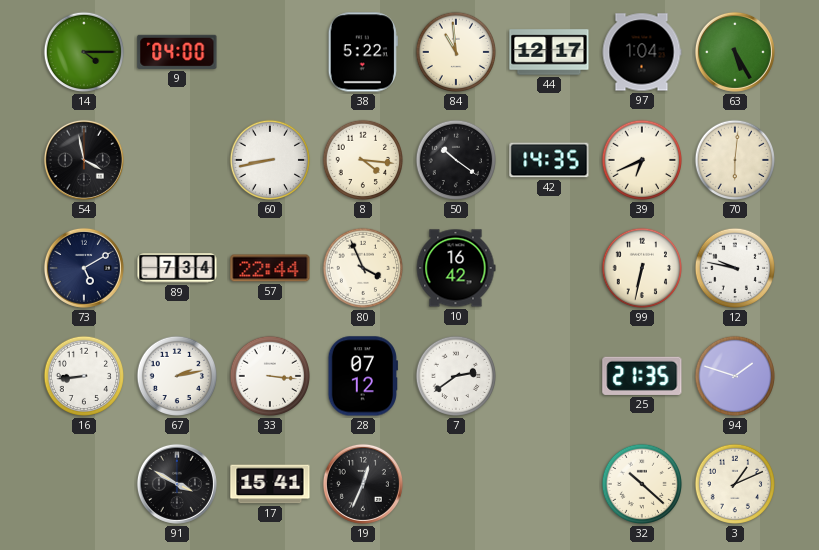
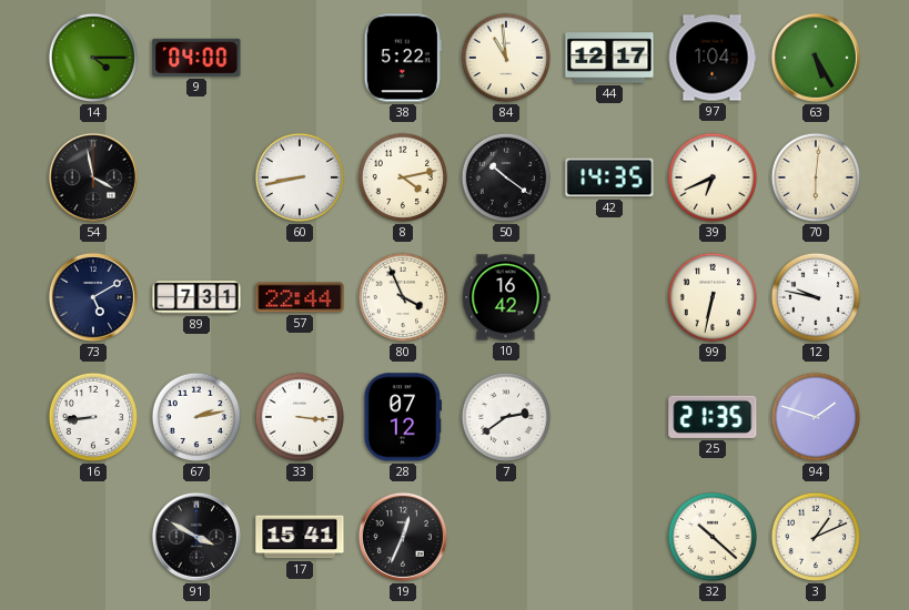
8: 4:16 -> 4:13
89: 7:34 -> 7:31
